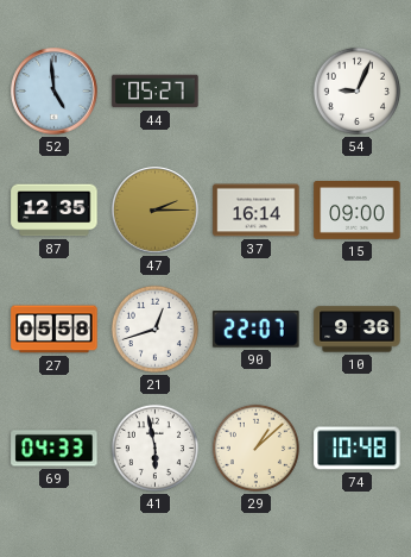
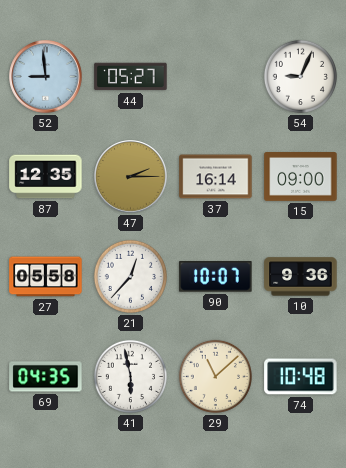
52: 4:59 -> 8:59
21: 12:42 -> 12:37
90: 22:07 -> 10:07
69: 04:33 -> 04:35
29: 1:08 -> 11:08
